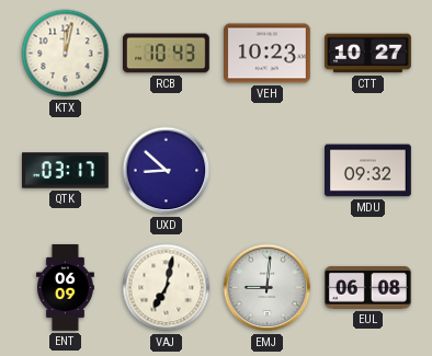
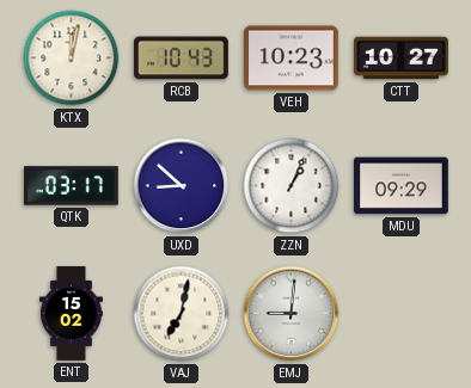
ZZN: none -> 1:04
MDU: 09:32 -> 09:29
ENT: 06:09 -> 15:02
EUL: 06:08 -> none
